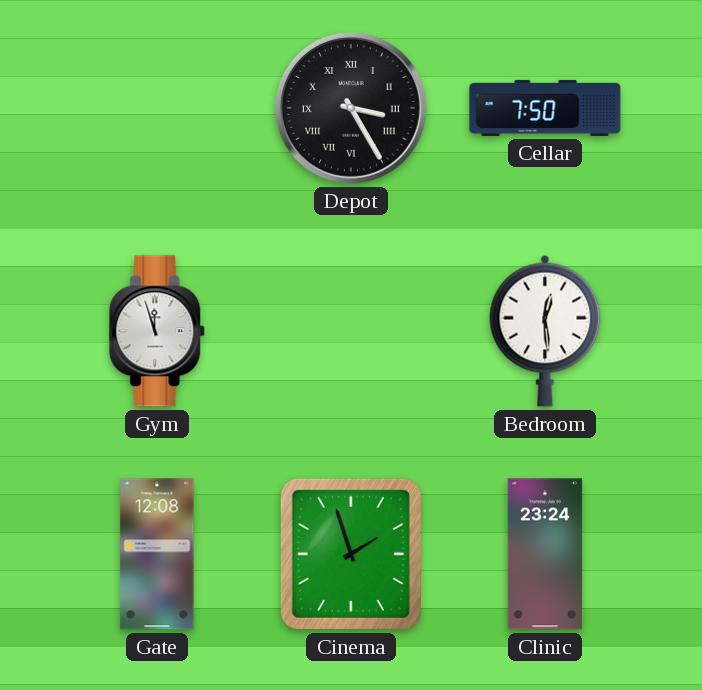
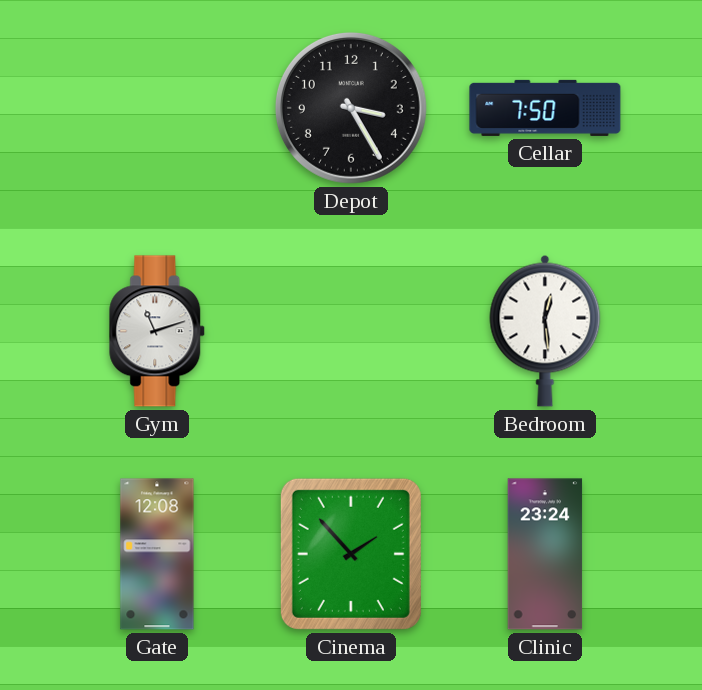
Depot numerals: Roman -> Arabic
Gym: 11:57 -> 11:12
Cinema: 1:57 -> 1:53
